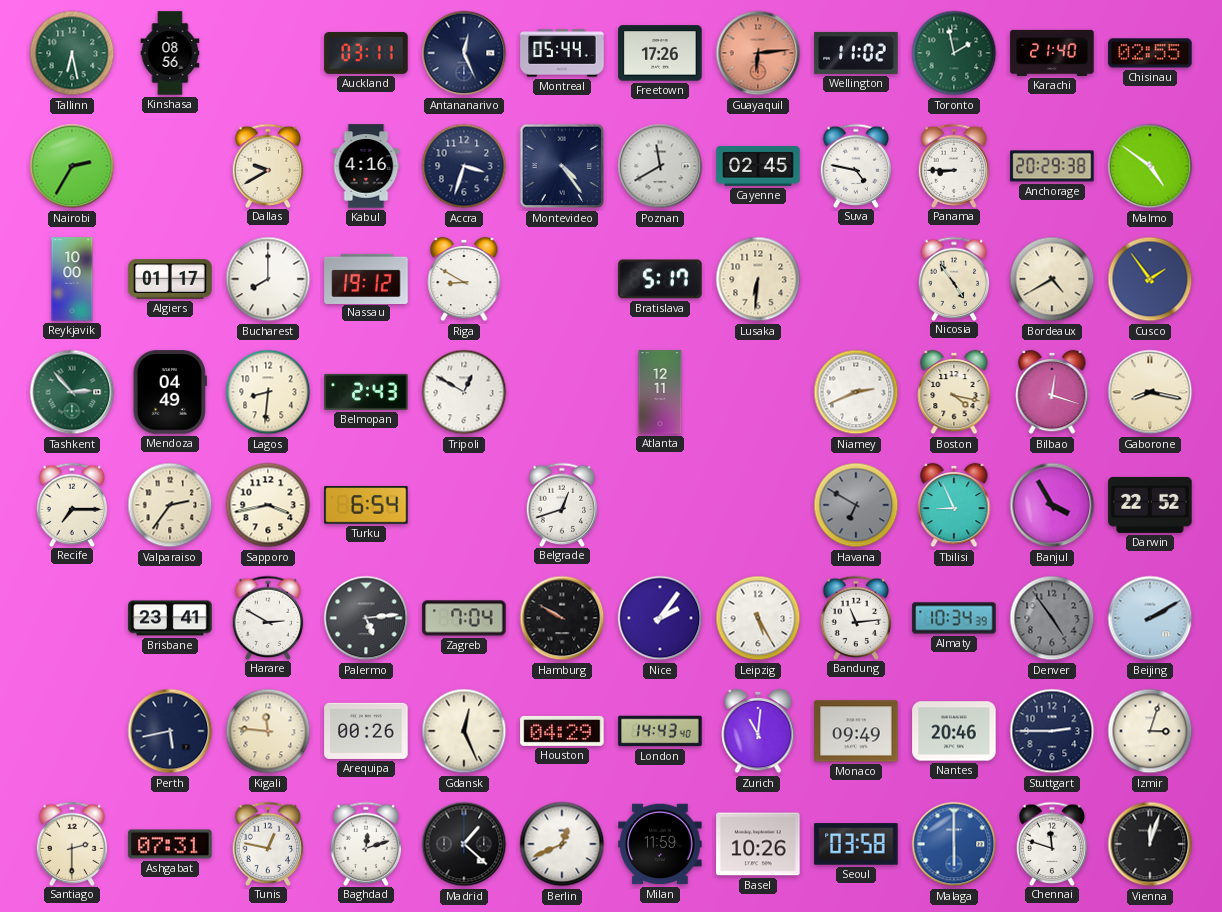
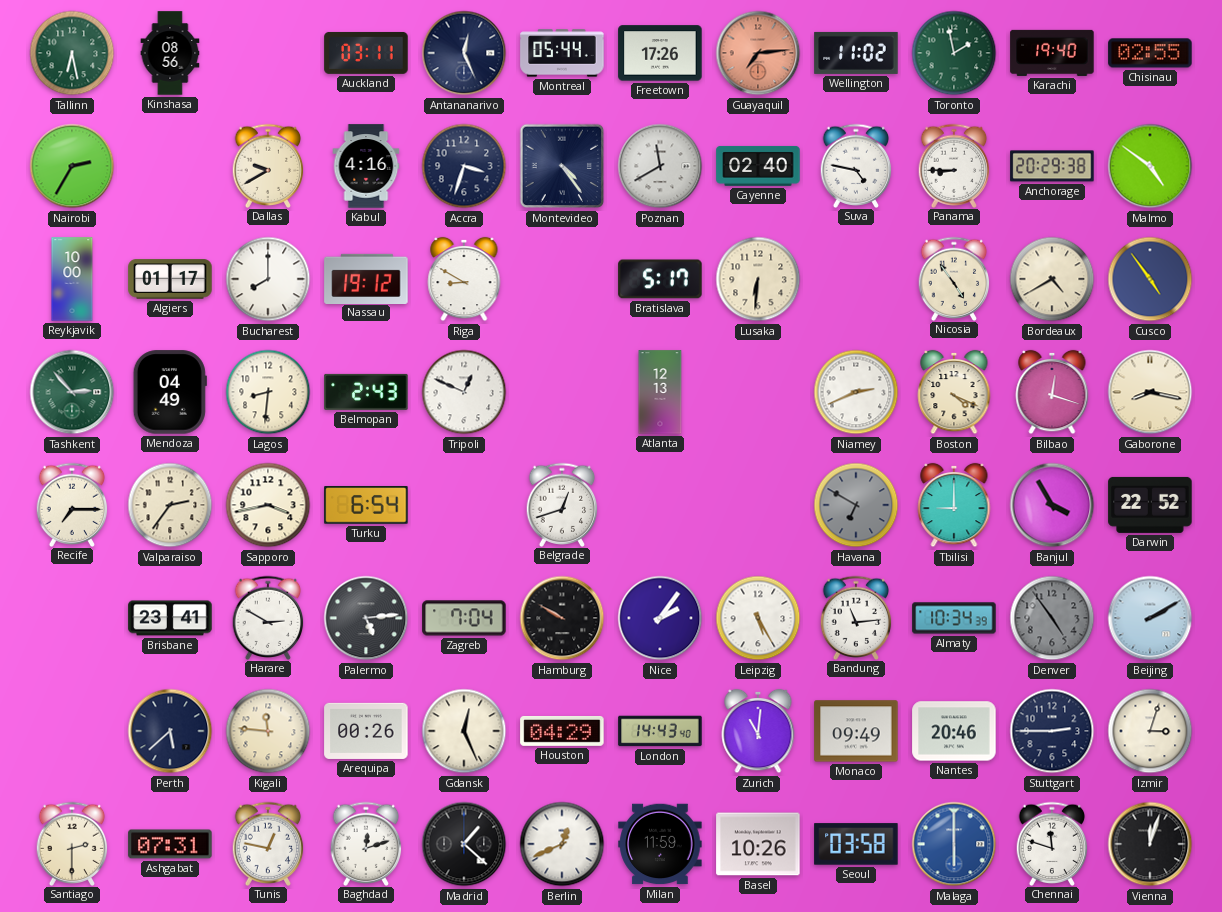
Guayaquil: 6:14 -> 7:14
Karachi: 21:40 -> 19:40
Cayenne: 02:45 -> 02:40
Cusco: 1:54 -> 4:54
Tripoli: 12:50 -> 12:49
Atlanta: 12:11 -> 12:13
Boston: 4:17 -> 4:19
Tbilisi: 8:56 -> 9:00
Perth: 5:43 -> 5:38
